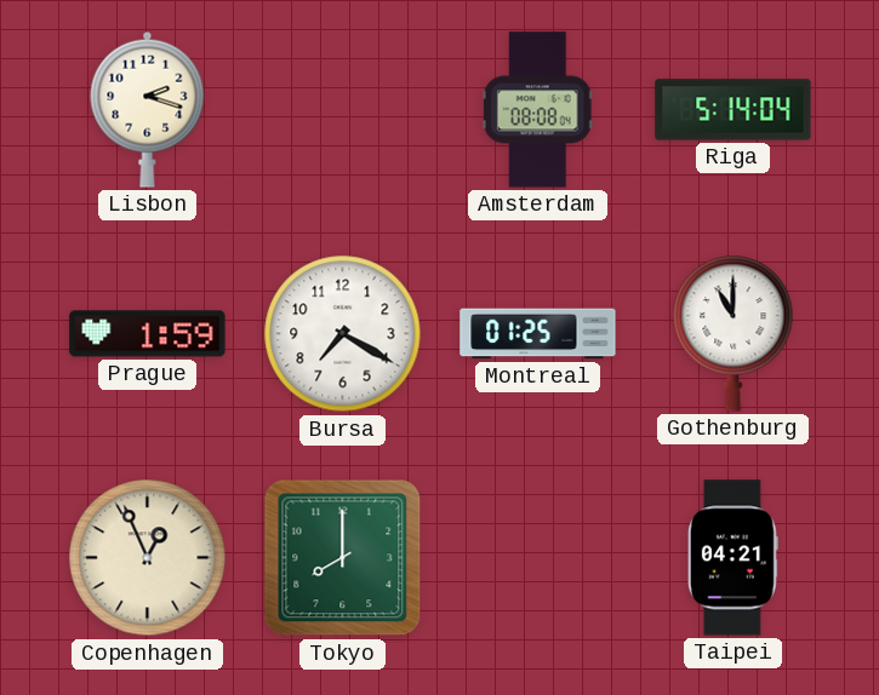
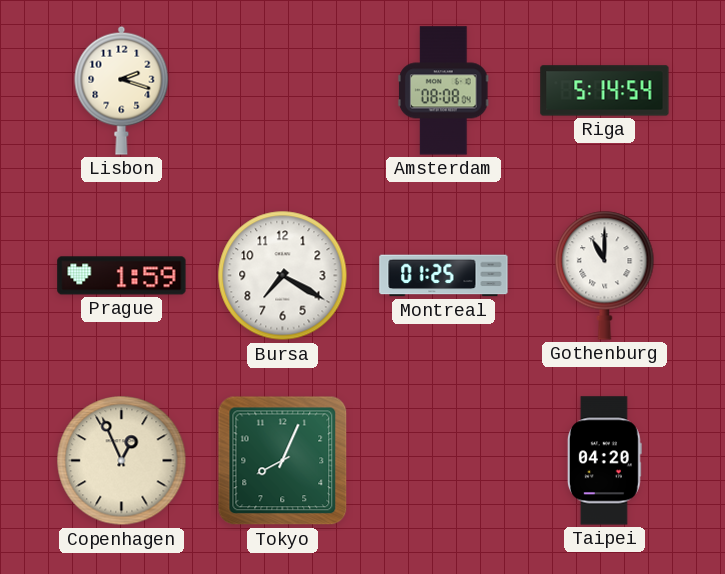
Riga: 5:14:04 -> 5:14:54
Tokyo: 8:00 -> 8:04
Taipei: 04:21 -> 04:20
